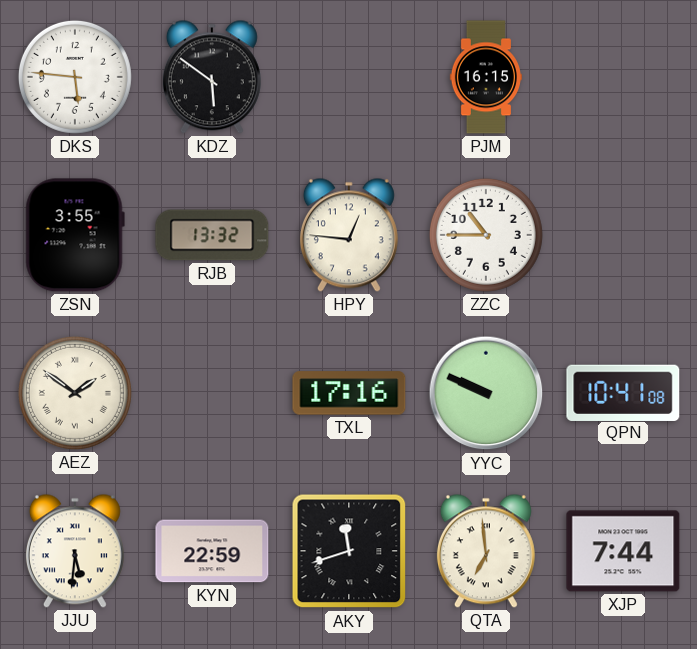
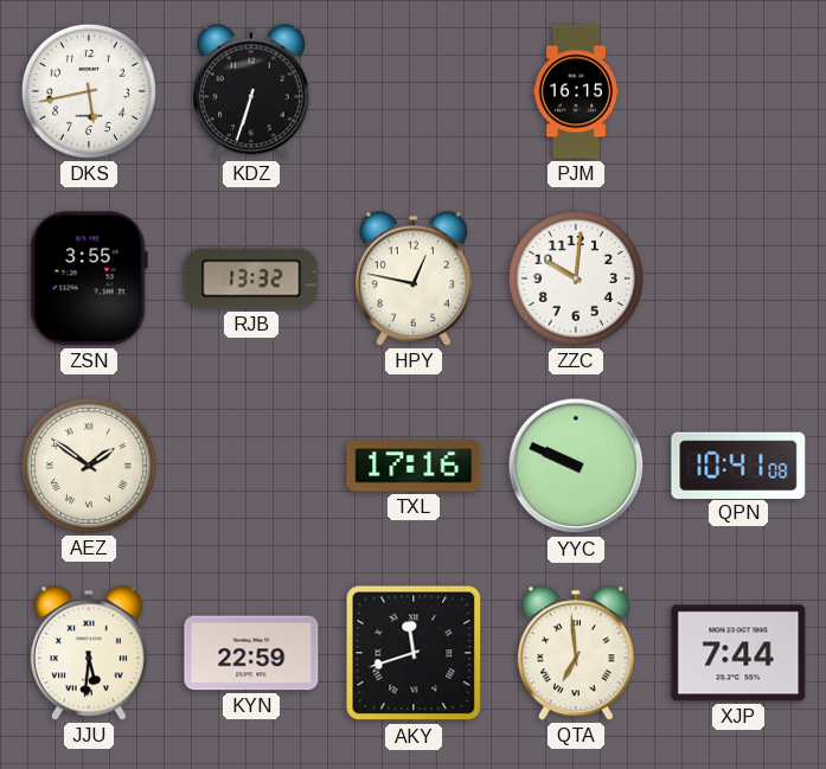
DKS: 5:46 -> 5:43
KDZ: 5:51 -> 6:33
HPY: 12:46 -> 12:47
ZZC: 10:45 -> 10:01
